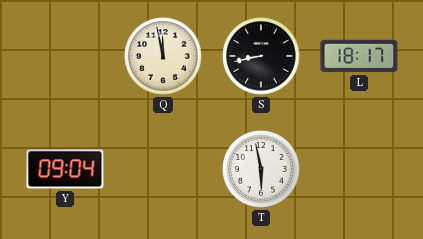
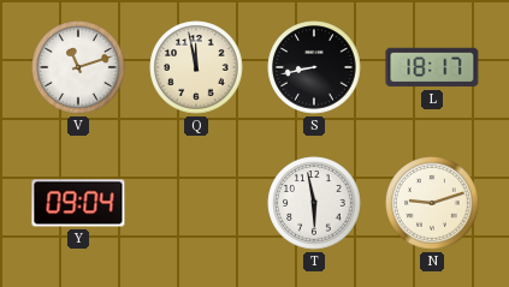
V: none -> 11:12
N: none -> 9:12
